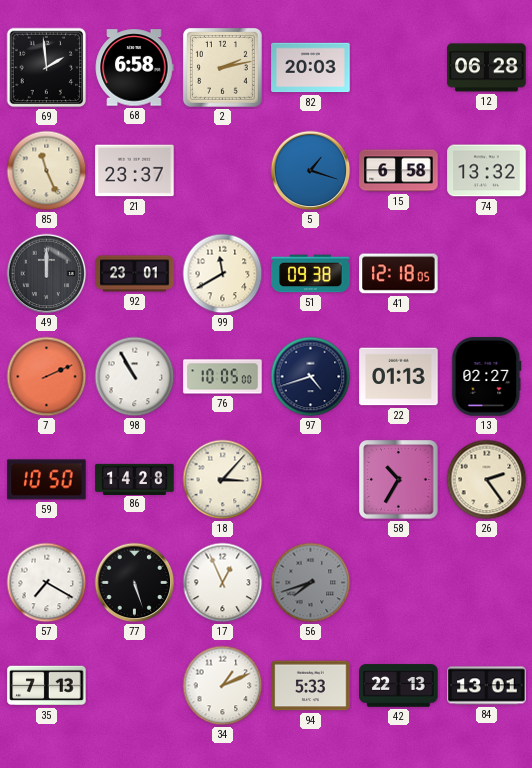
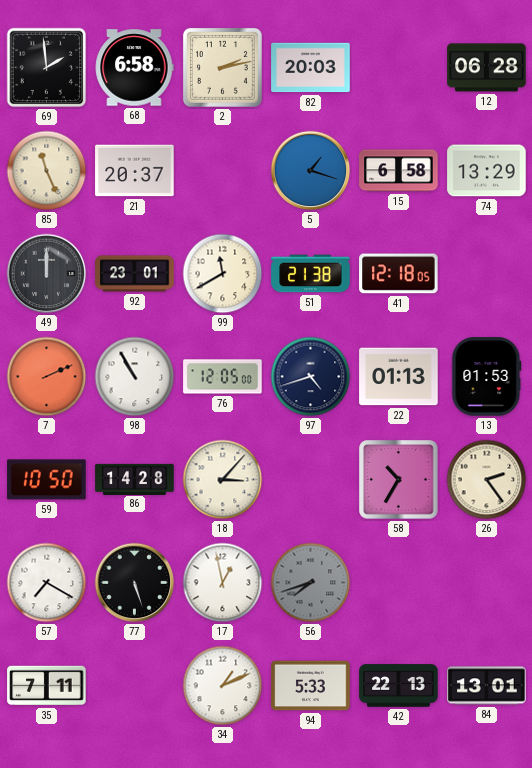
21: 23:37 -> 20:37
74: 13:32 -> 13:29
51: 09:38 -> 21:38
76: 10:05 -> 12:05
13: 02:27 -> 01:53
17: 12:56 -> 12:58
35: 7:13 -> 7:11
